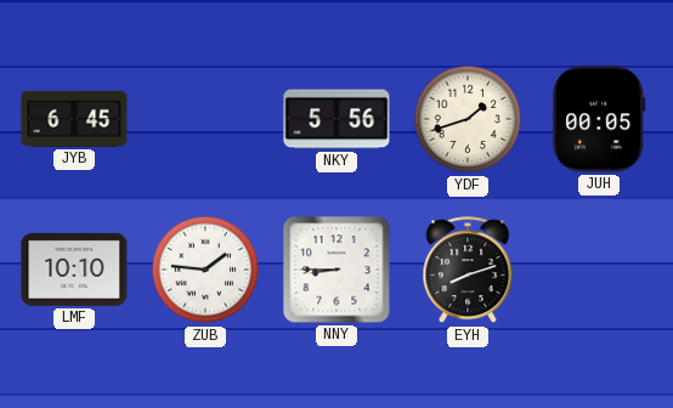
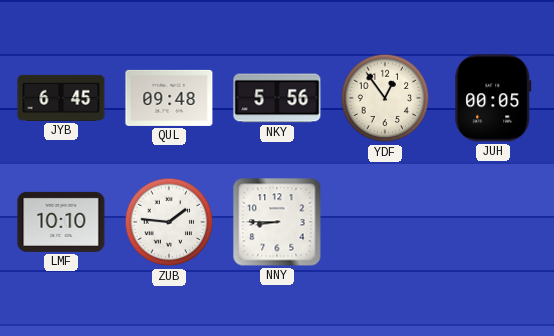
QUL: none -> 09:48
YDF: 1:42 -> 12:54
EYH: 8:12 -> none
